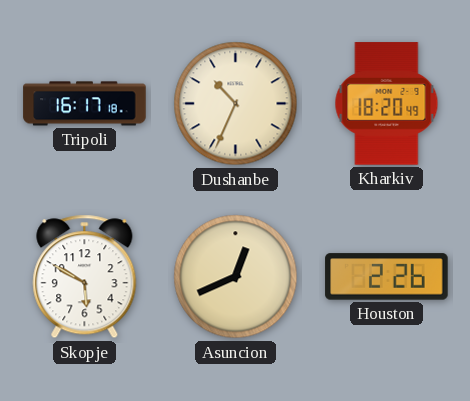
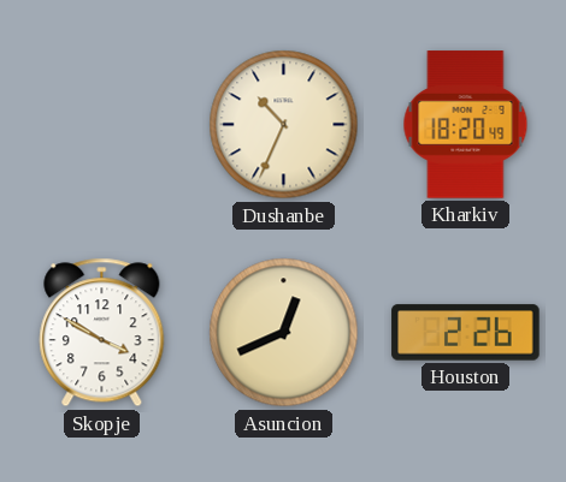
Tripoli: 16:17 -> none
Skopje: 5:50 -> 3:50
